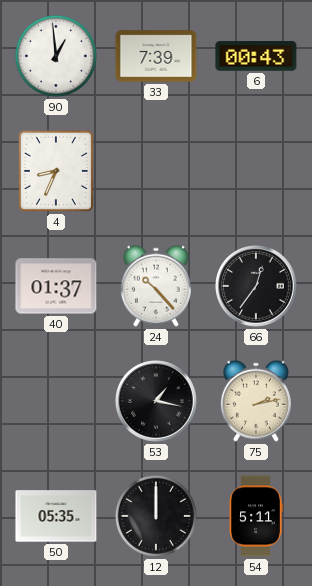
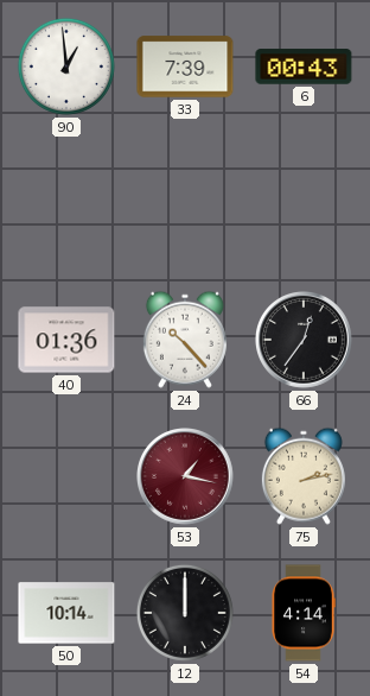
4: 8:34 -> none
40: 01:37 -> 01:36
53 dial: black -> burgundy
50: 05:35 -> 10:14
54: 5:11 -> 4:14
